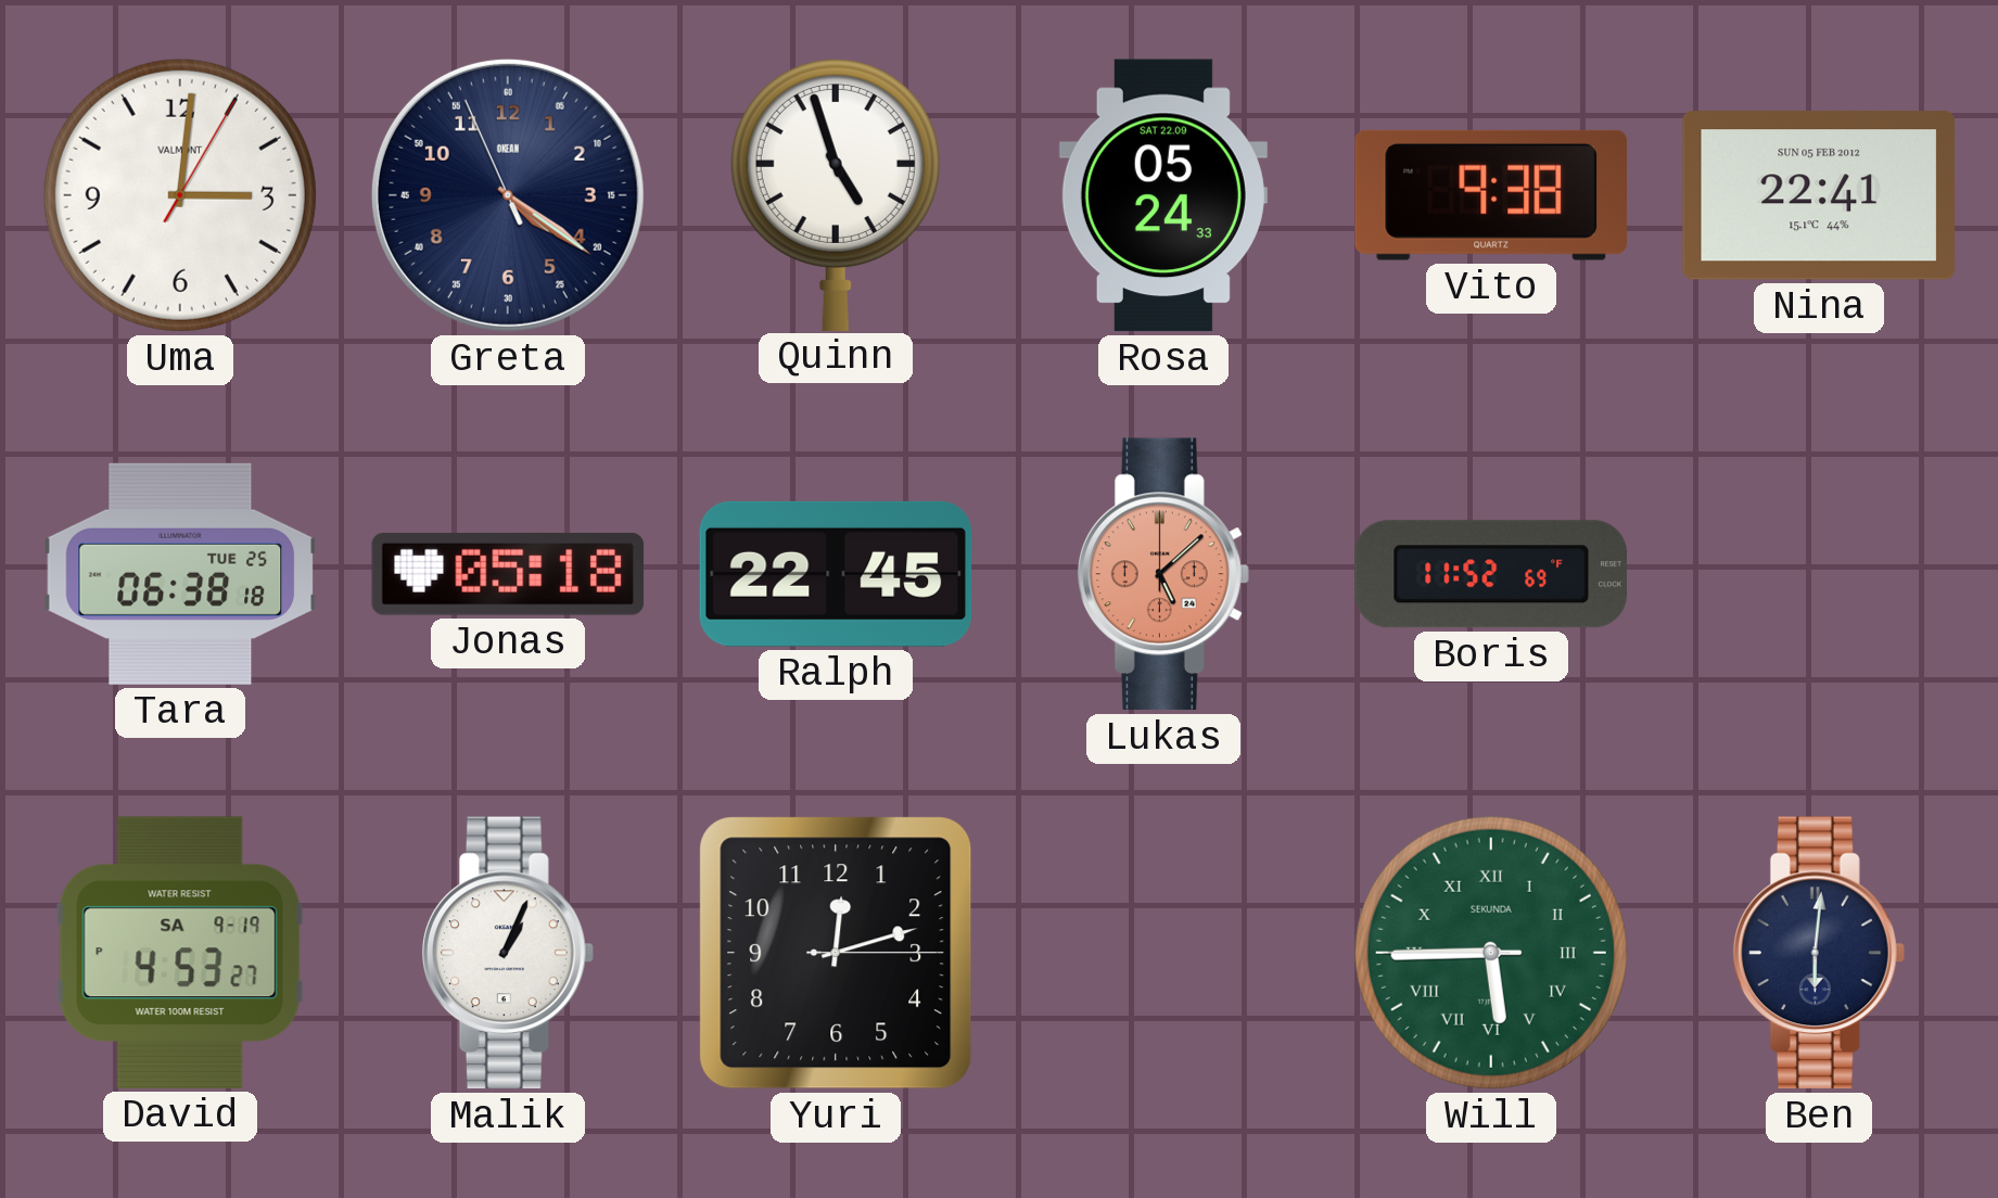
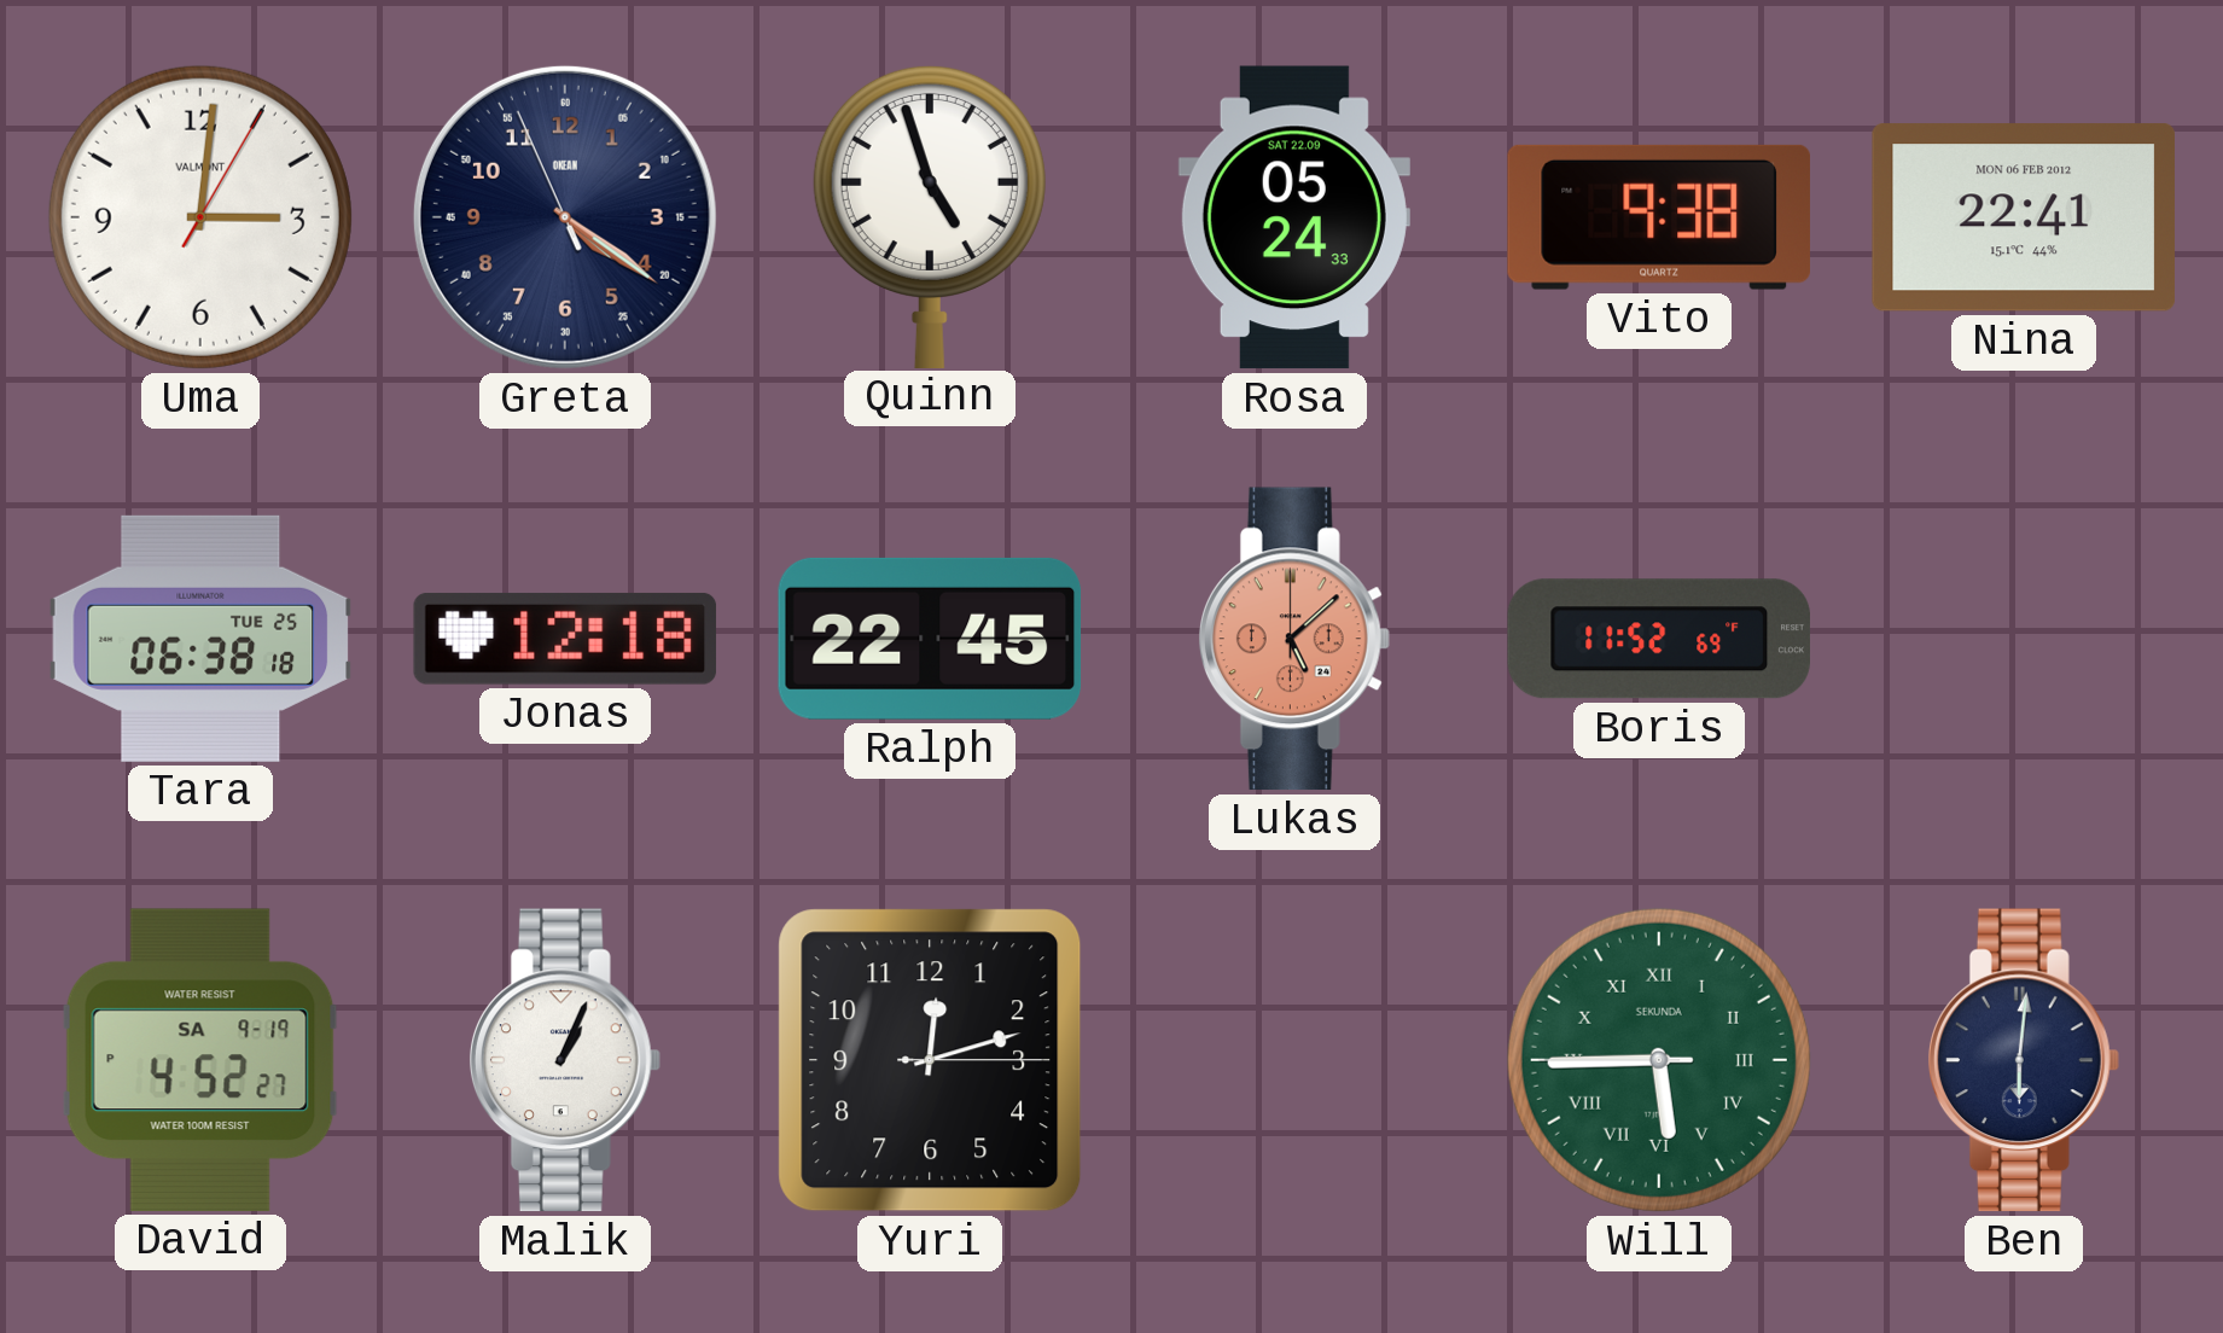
Nina date: SUN 05 FEB 2012 -> MON 06 FEB 2012
Jonas: 05:18 -> 12:18
David: 4:53 -> 4:52
